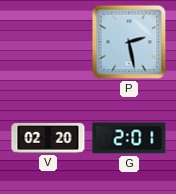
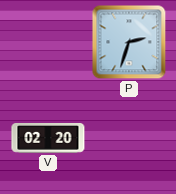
P: 2:28 -> 2:33
G: 2:01 -> none
